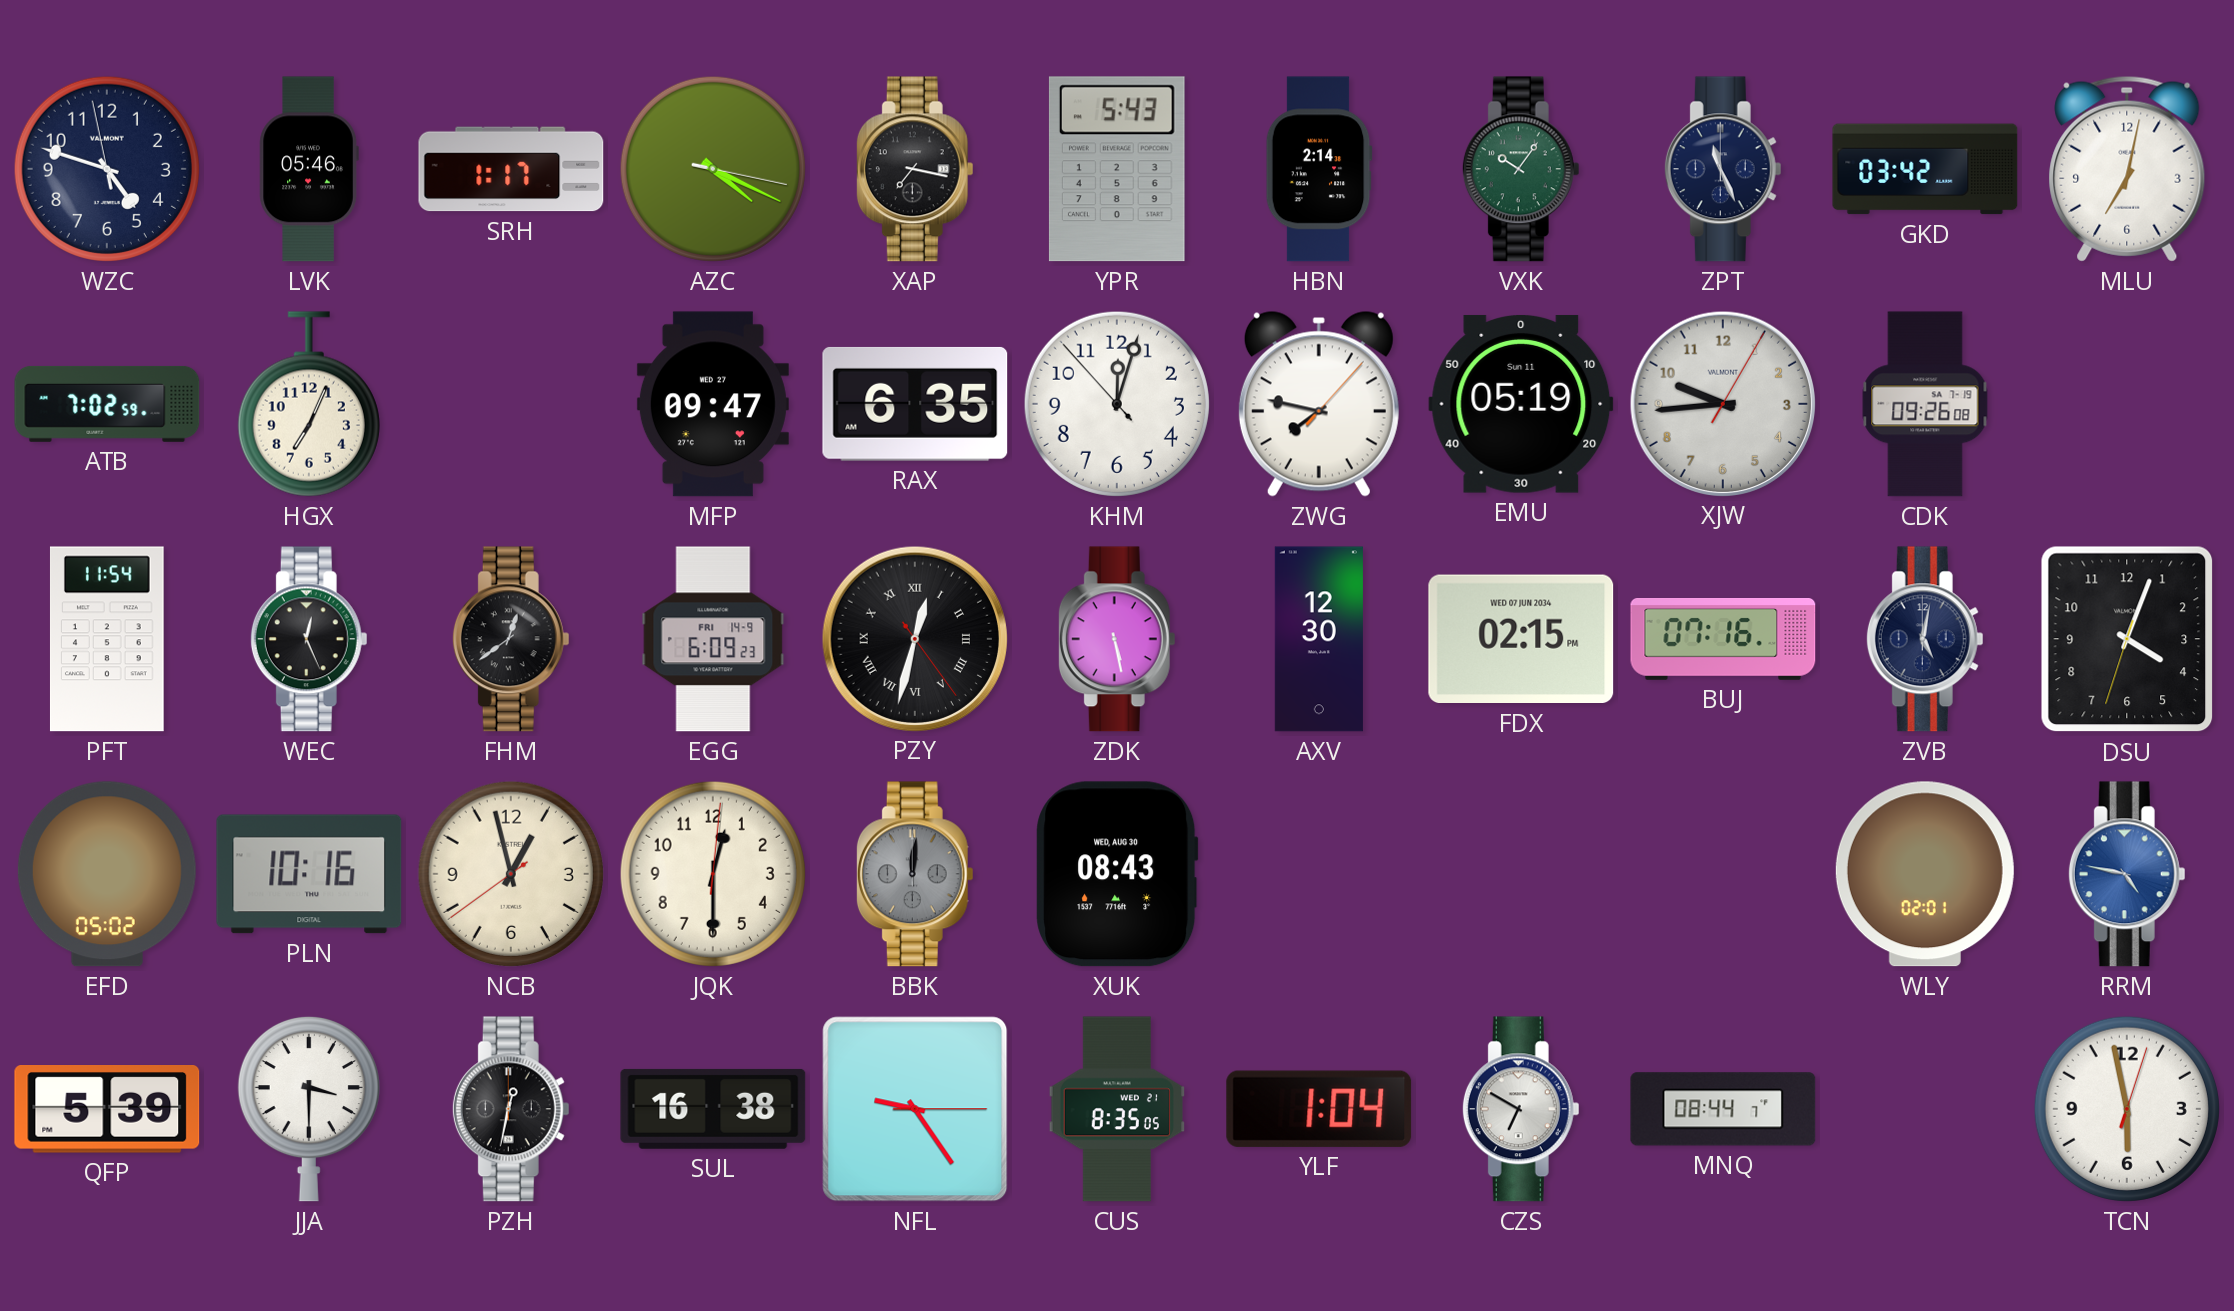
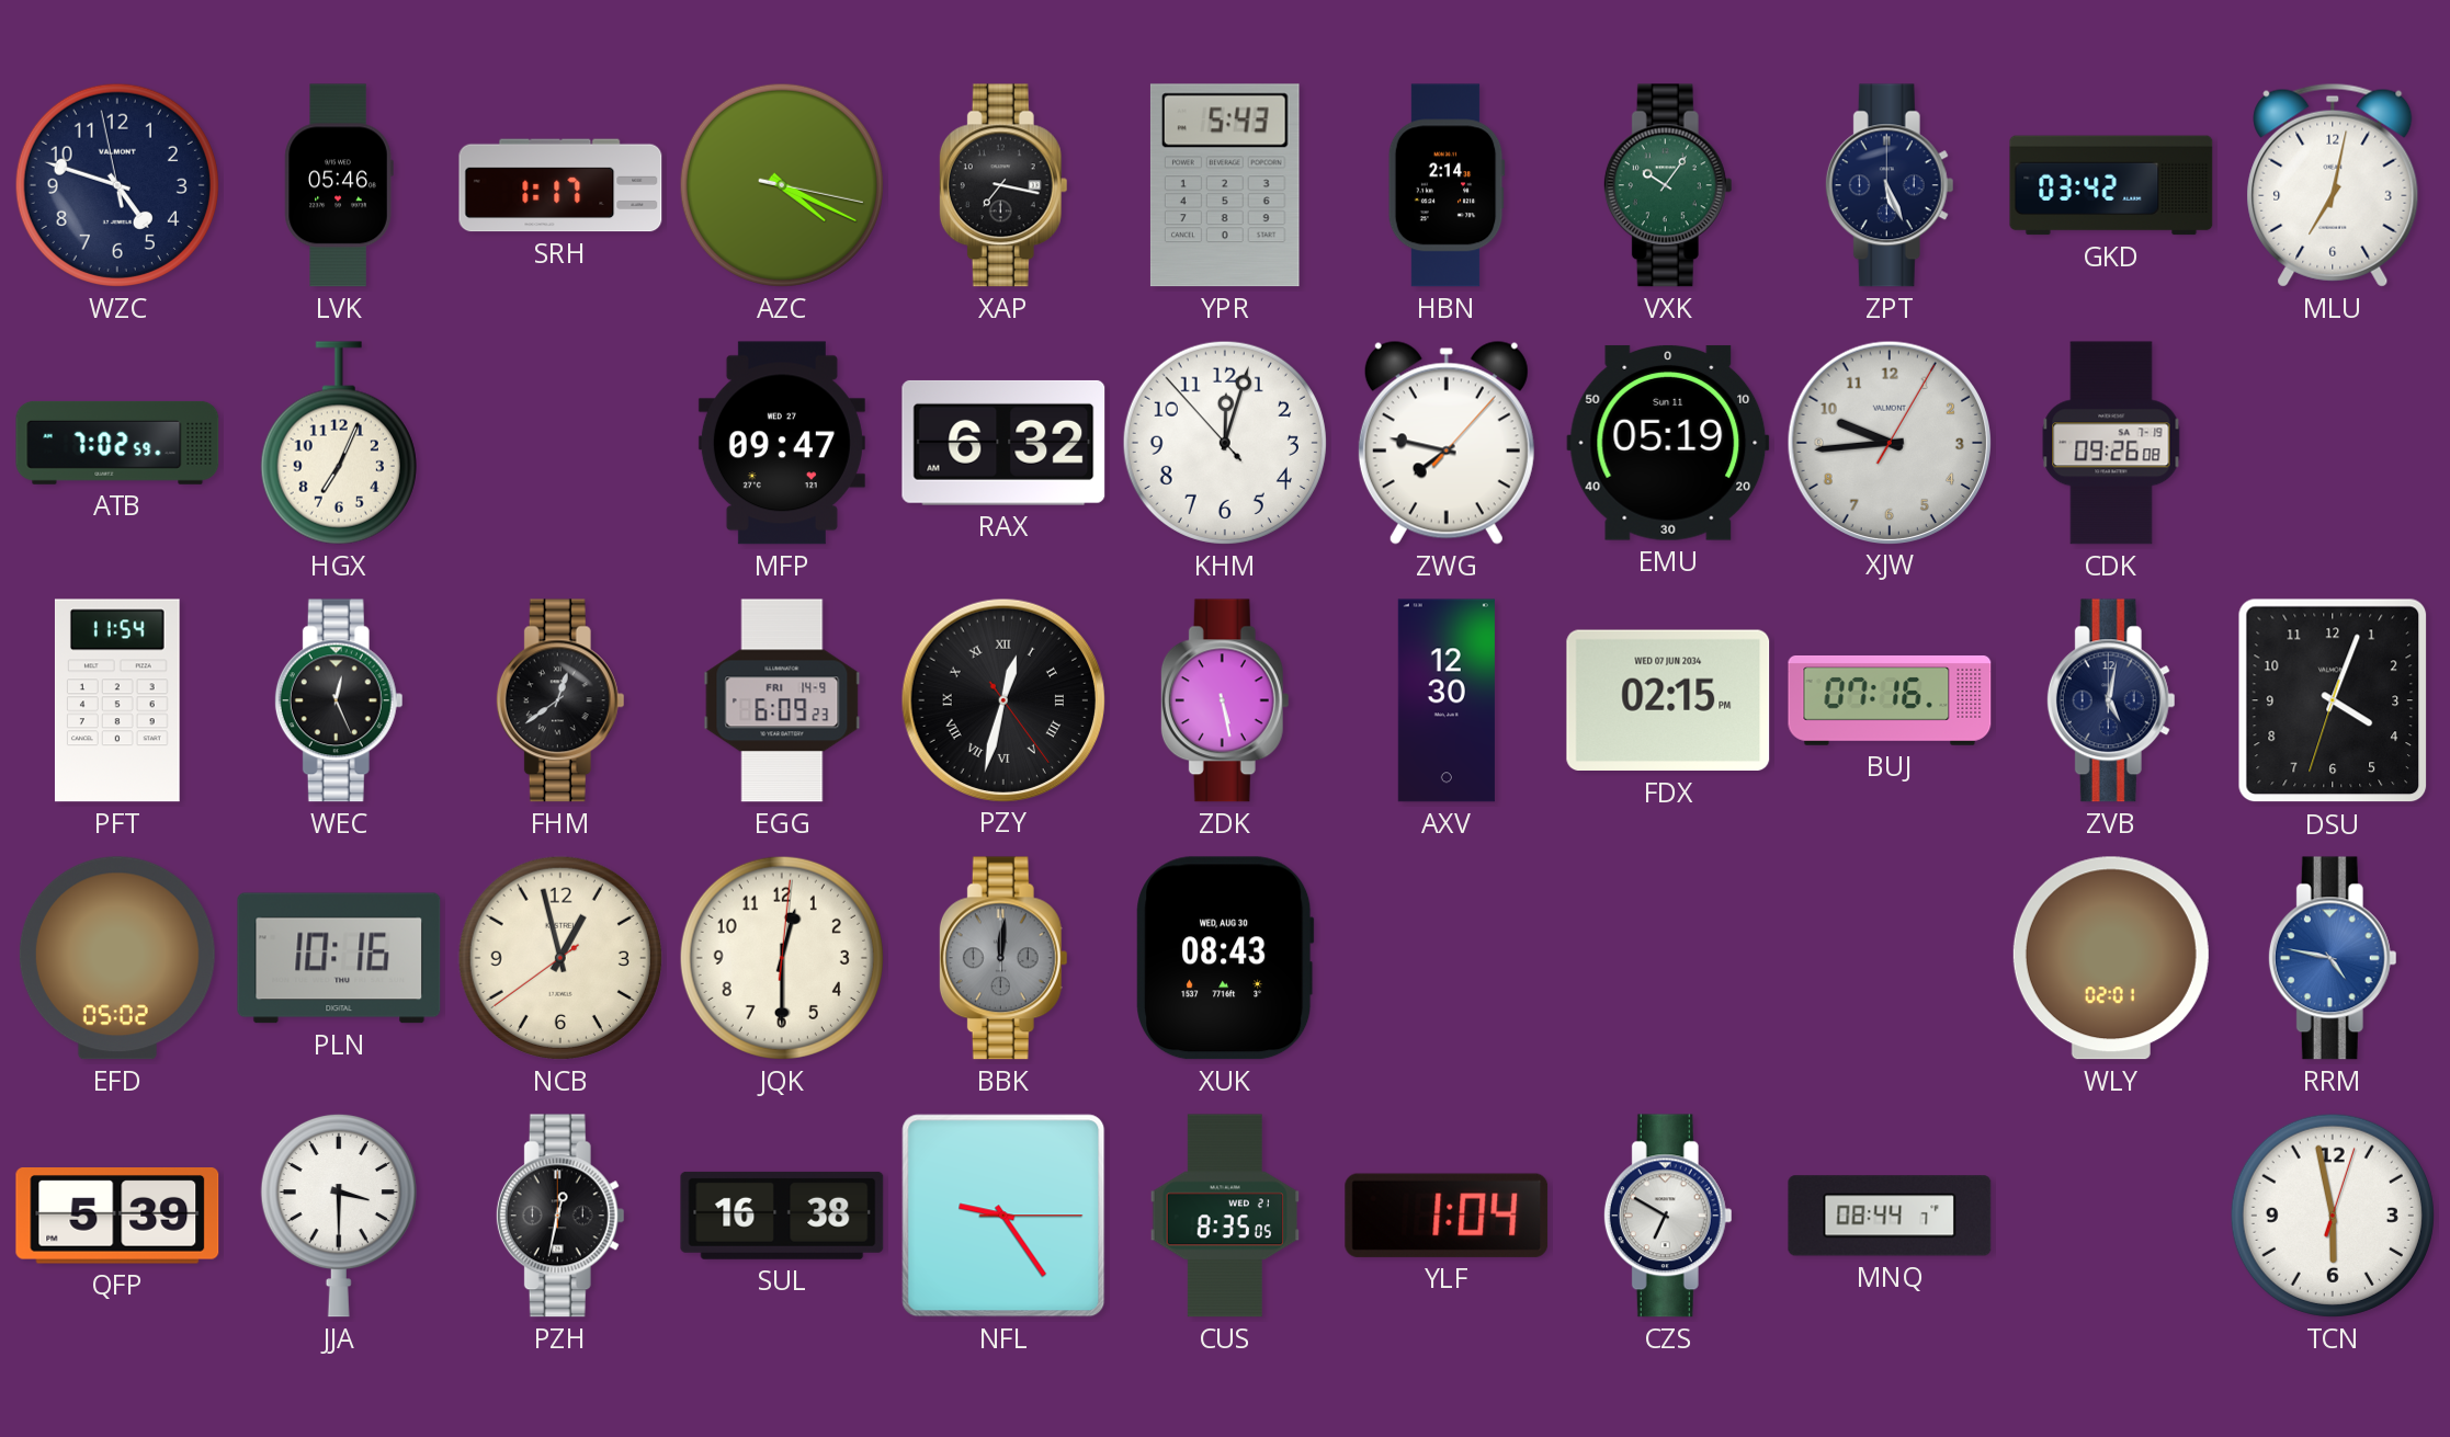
ZPT: 11:26 -> 5:26
RAX: 6:35 -> 6:32
